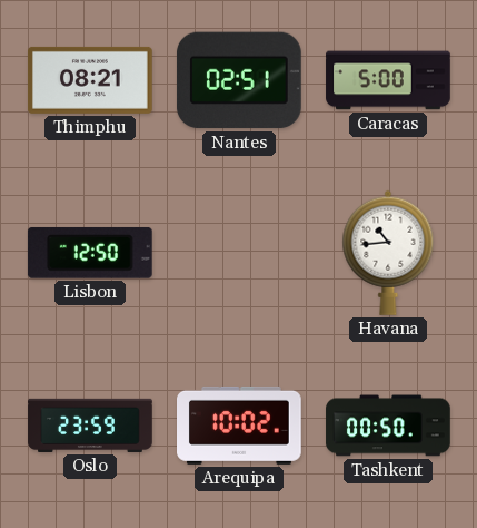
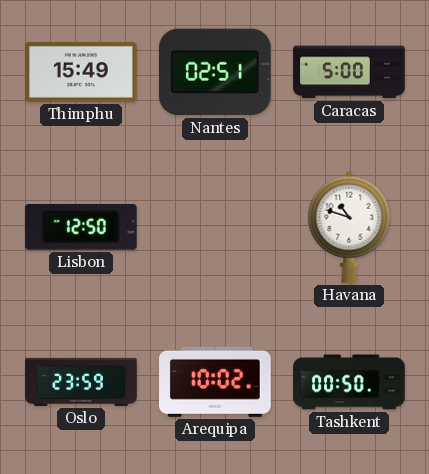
Thimphu: 08:21 -> 15:49
Havana: 10:44 -> 10:48
